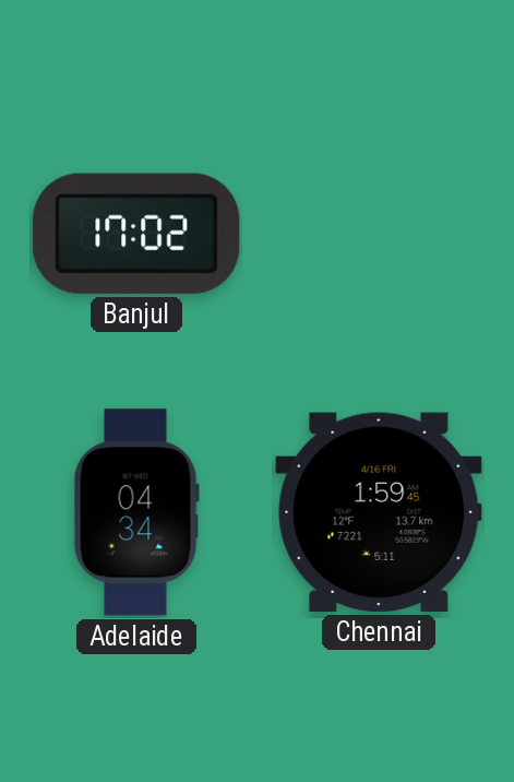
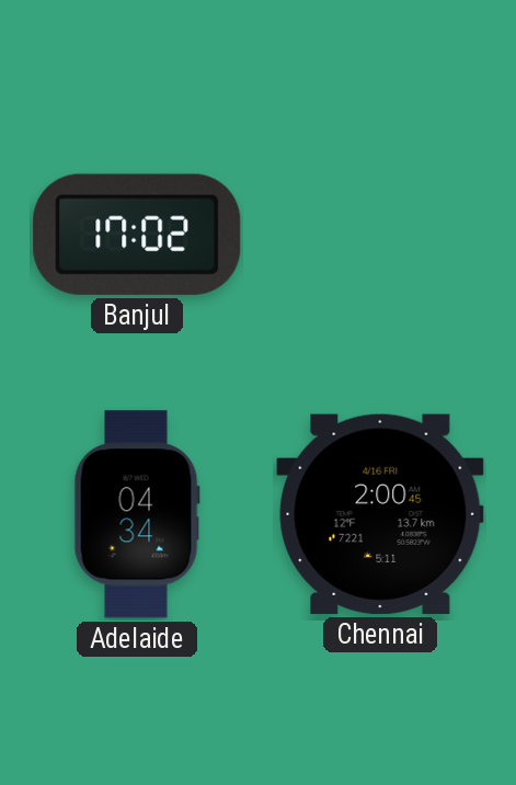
Chennai: 1:59 -> 2:00
